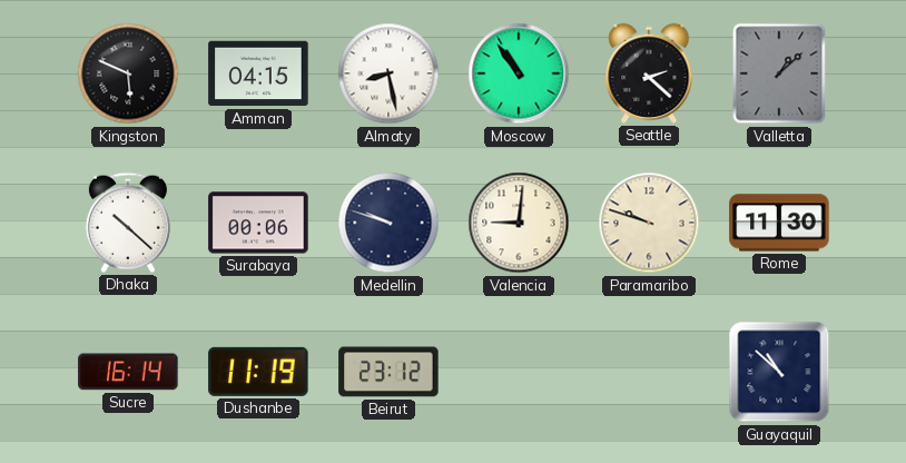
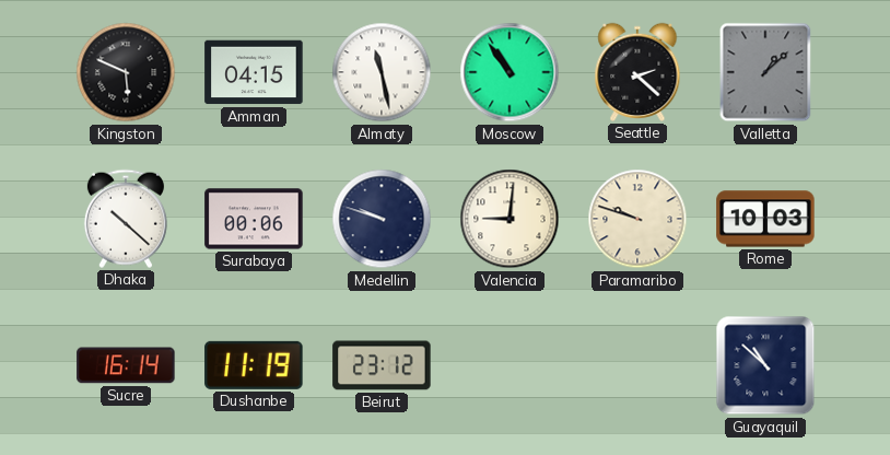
Almaty: 8:28 -> 11:28
Rome: 11:30 -> 10:03
